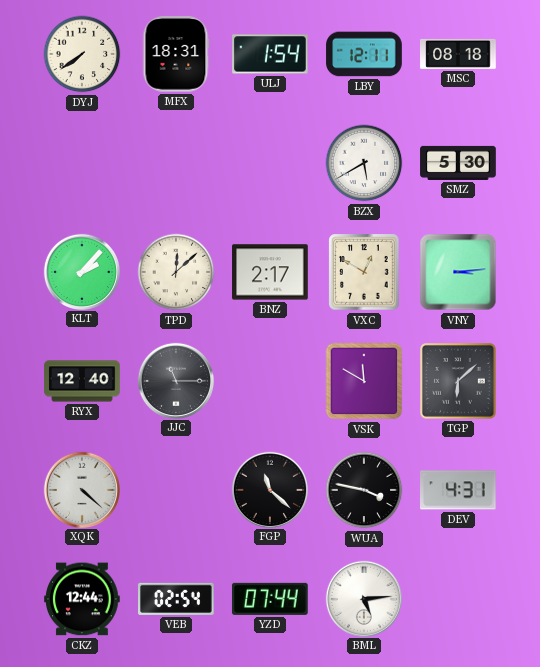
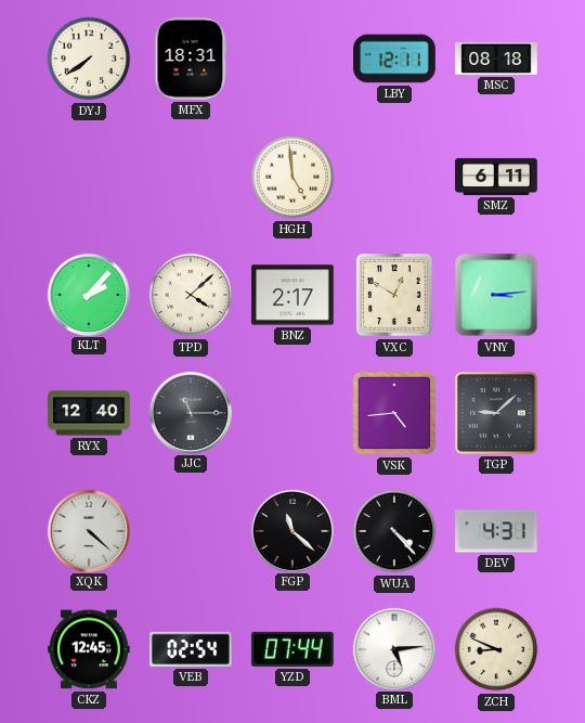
ULJ: 1:54 -> none
HGH: none -> 4:59
BZX: 5:40 -> none
SMZ: 5:30 -> 6:11
TPD: 12:08 -> 4:08
VSK: 11:50 -> 4:44
TGP: 6:08 -> 9:08
WUA: 3:47 -> 4:23
CKZ: 12:44 -> 12:45
ZCH: none -> 8:49
